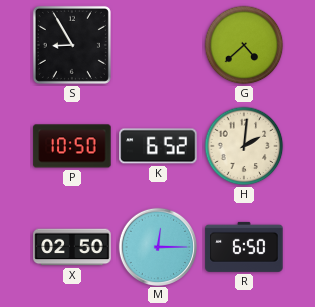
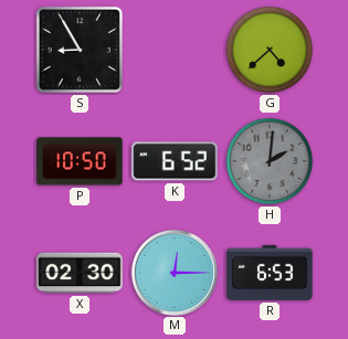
H dial: cream -> grey
X: 02:50 -> 02:30
R: 6:50 -> 6:53
